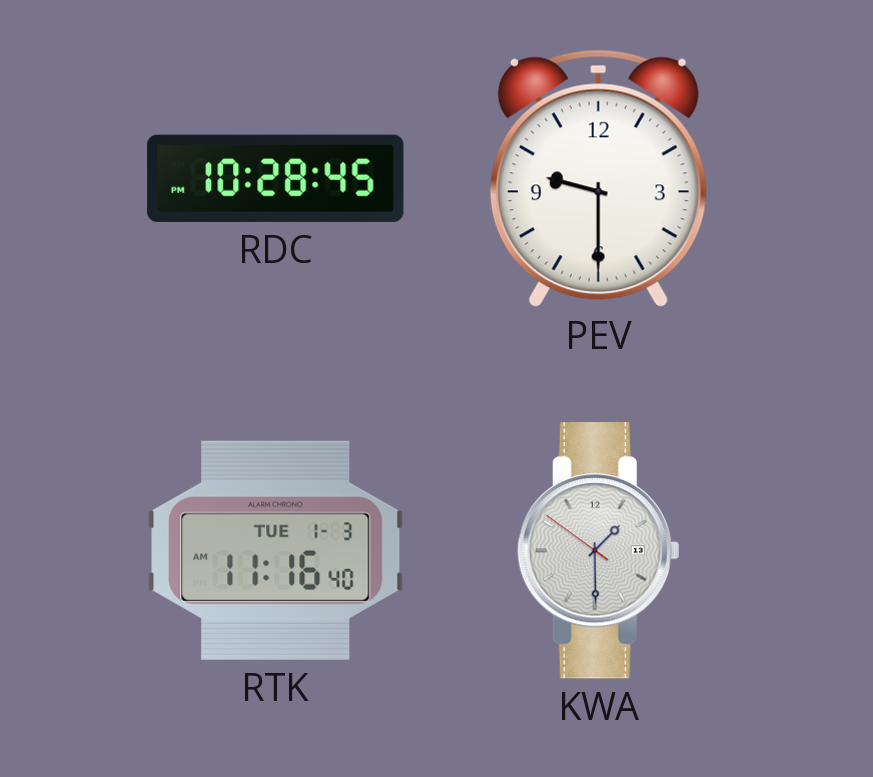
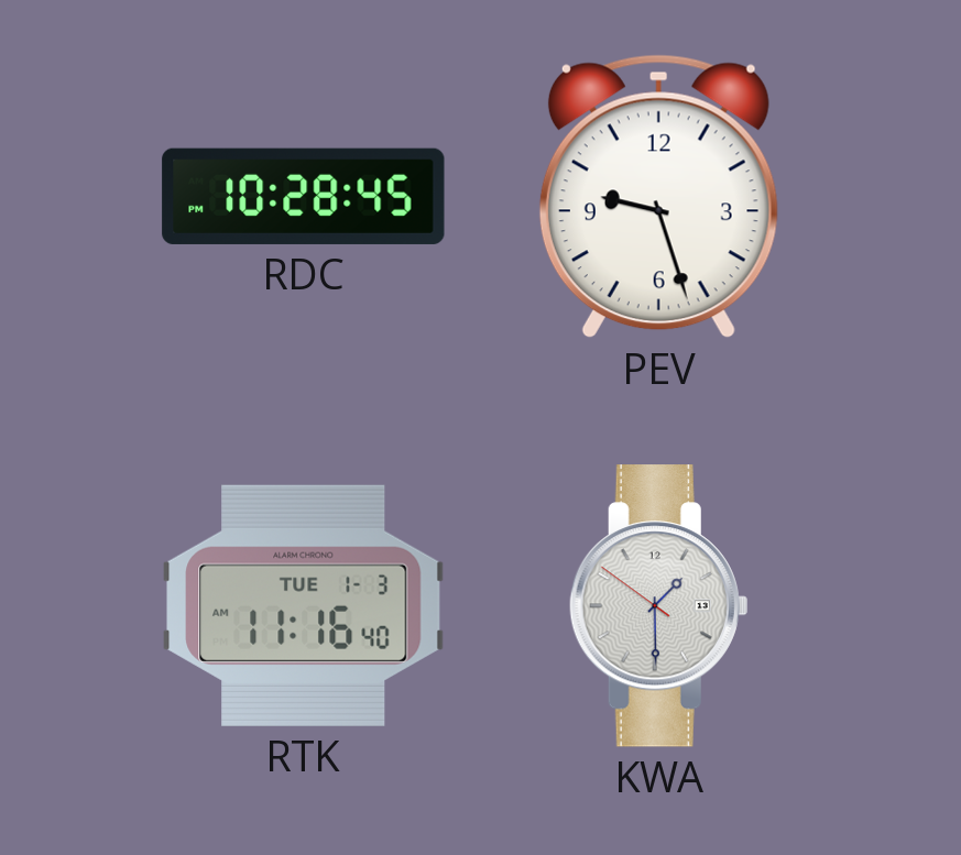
PEV: 9:30 -> 9:27
